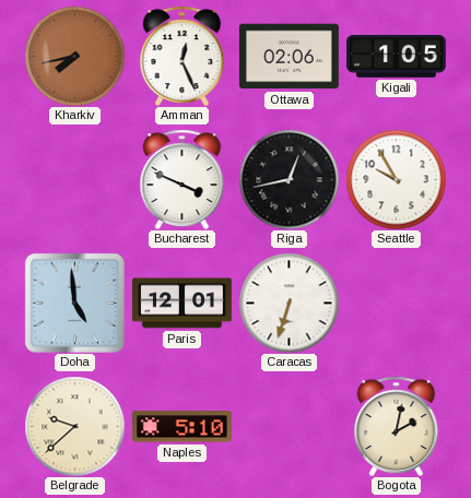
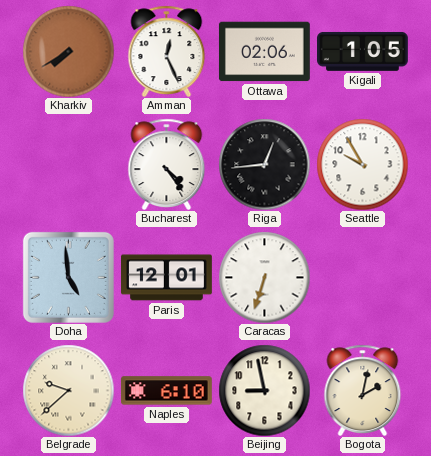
Kharkiv: 7:43 -> 7:40
Bucharest: 3:49 -> 4:24
Riga: 12:43 -> 12:44
Naples: 5:10 -> 6:10
Beijing: none -> 8:58
